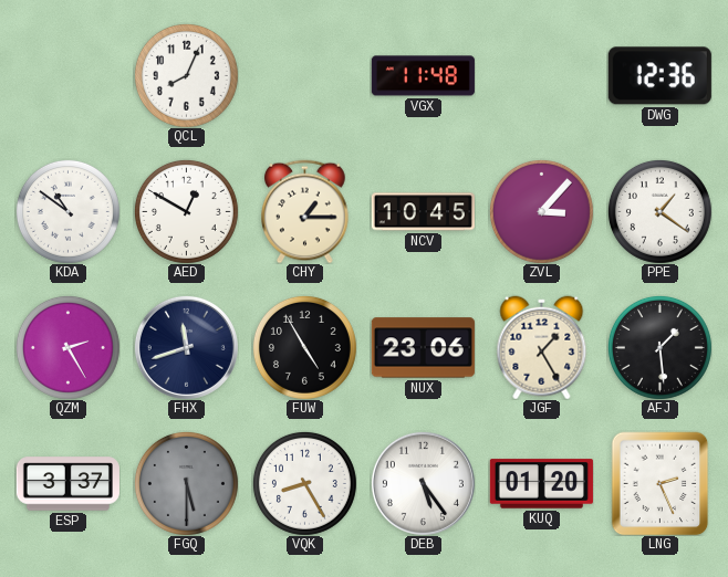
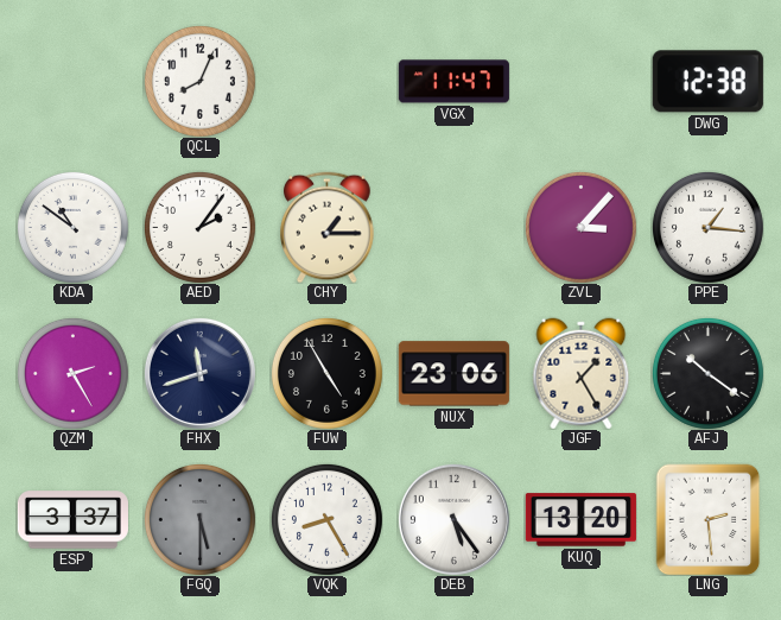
VGX: 11:48 -> 11:47
DWG: 12:36 -> 12:38
AED: 12:50 -> 2:06
NCV: 10:45 -> none
PPE: 1:21 -> 1:16
AFJ: 1:29 -> 10:21
KUQ: 01:20 -> 13:20
LNG: 2:26 -> 2:29
